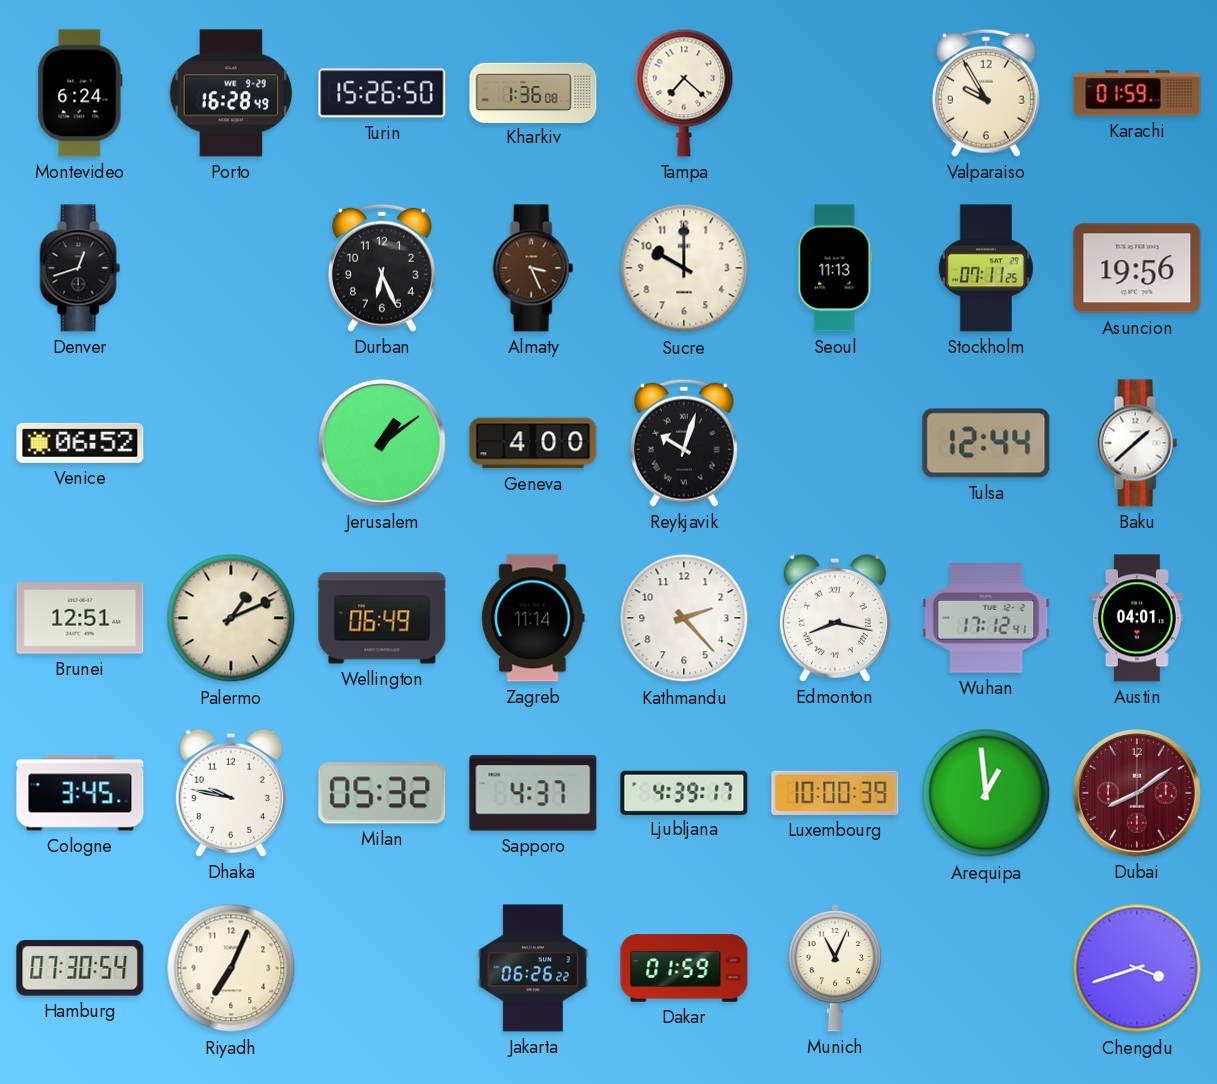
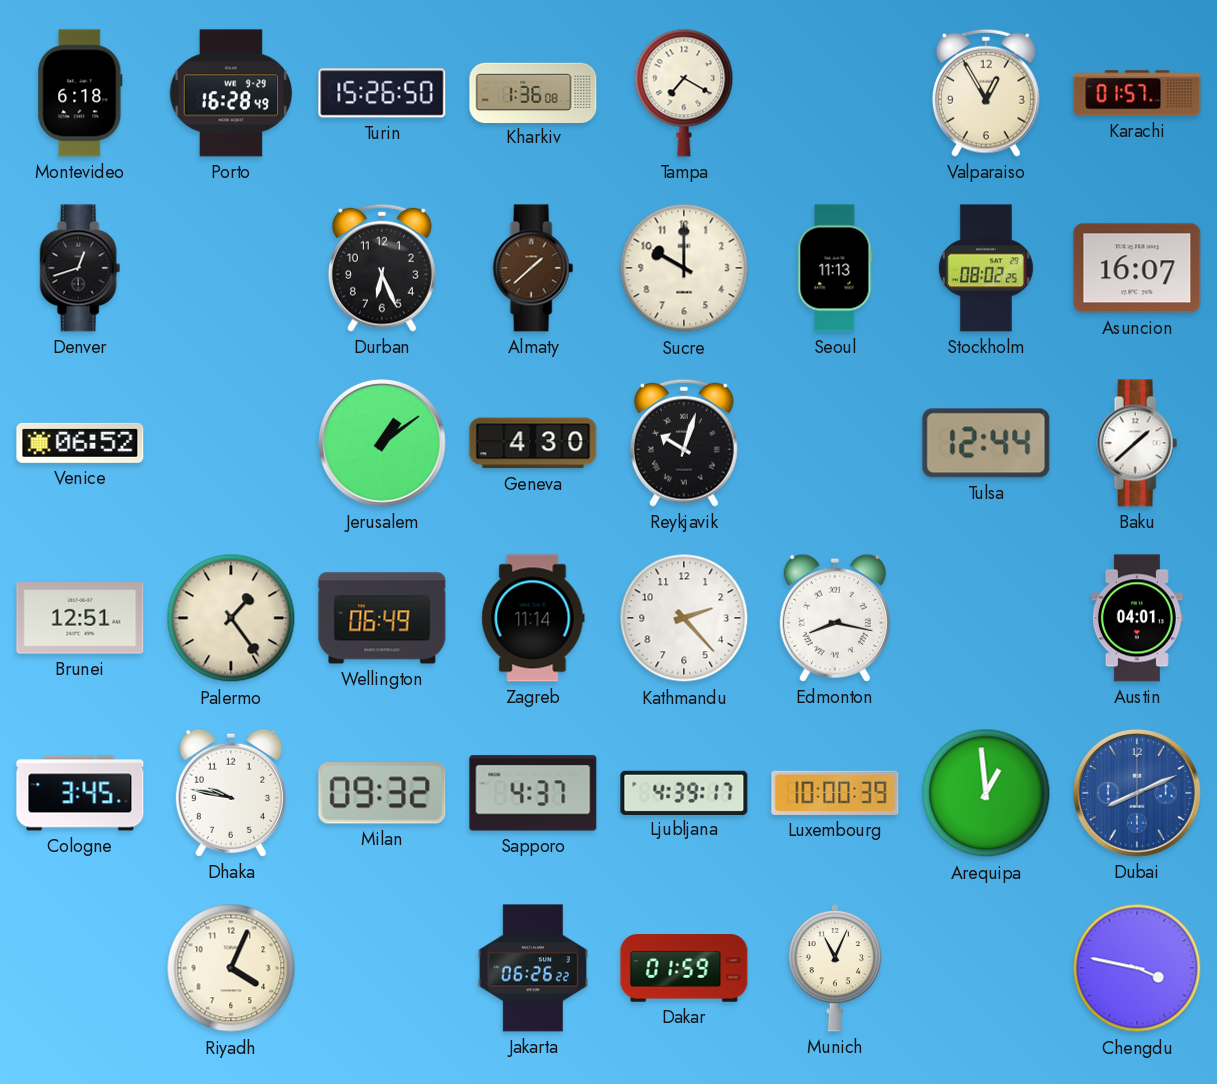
Montevideo: 6:24 -> 6:18
Tampa: 7:22 -> 7:20
Valparaiso: 9:55 -> 12:55
Karachi: 01:59 -> 01:57
Almaty: 3:26 -> 1:38
Stockholm: 07:11 -> 08:02
Asuncion: 19:56 -> 16:07
Geneva: 4:00 -> 4:30
Palermo: 1:11 -> 1:24
Wuhan: 17:12 -> none
Milan: 05:32 -> 09:32
Dubai: 8:09 -> 8:11
Dubai dial: burgundy -> blue
Hamburg: 07:30 -> none
Riyadh: 7:04 -> 4:04
Chengdu: 3:42 -> 3:47
